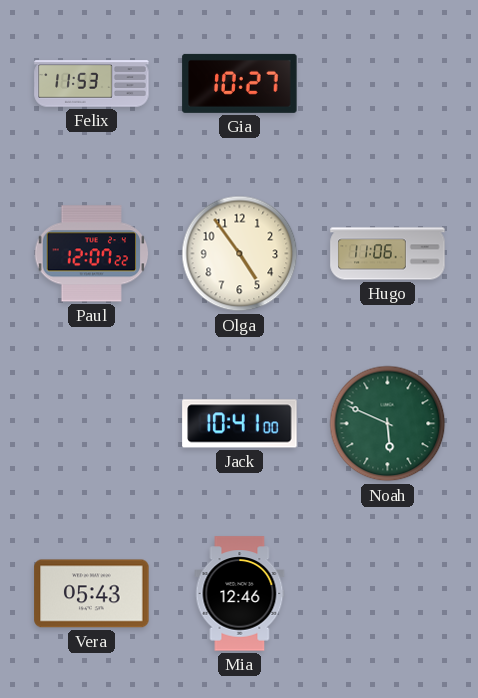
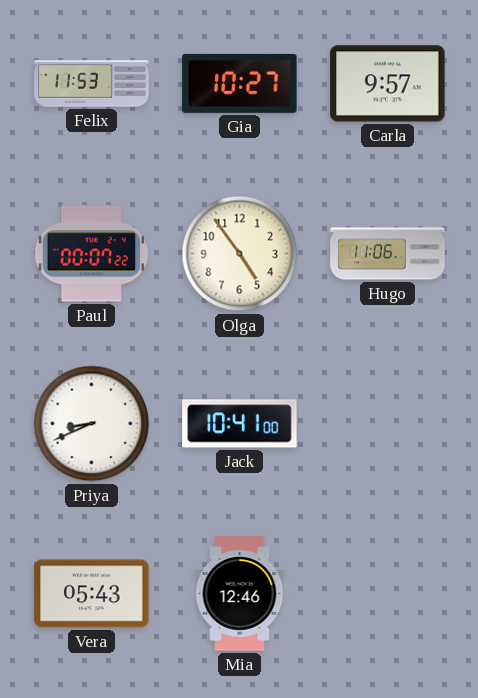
Carla: none -> 9:57
Paul: 12:07 -> 00:07
Priya: none -> 8:41
Noah: 5:49 -> none
